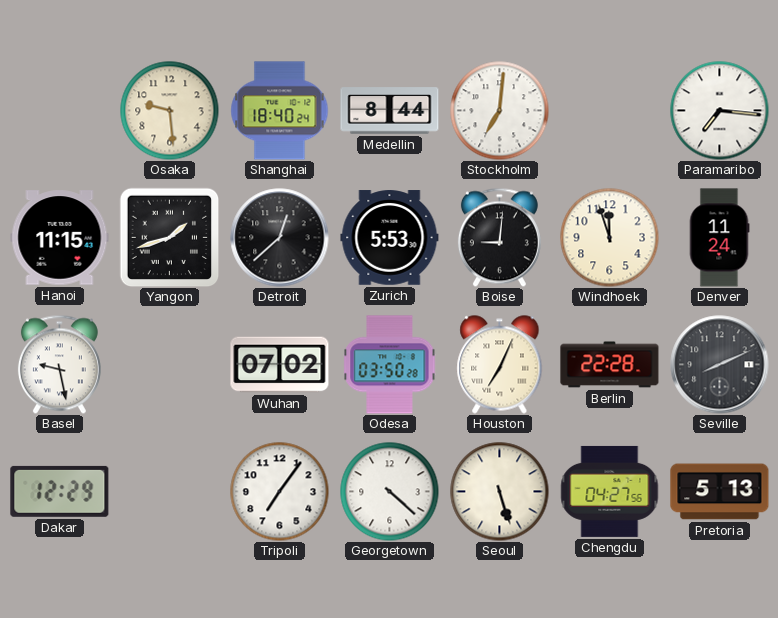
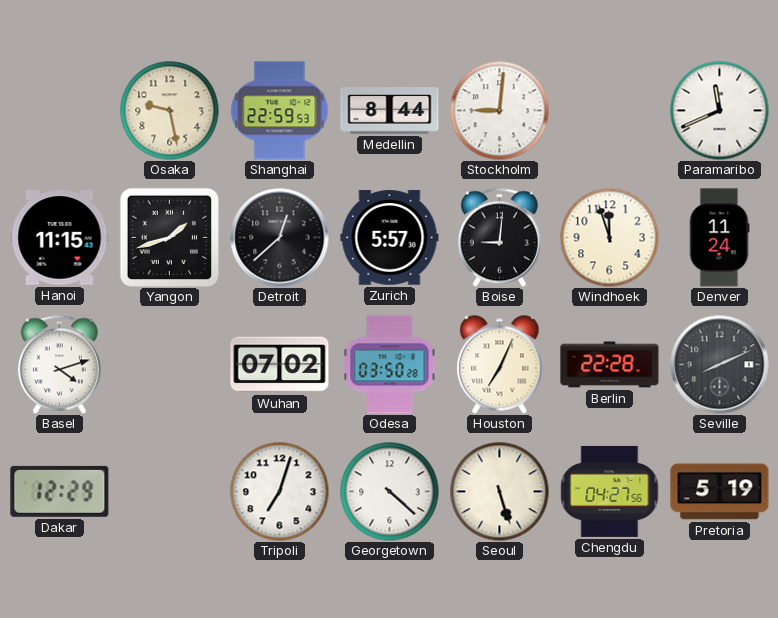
Osaka: 9:29 -> 9:28
Shanghai: 18:40 -> 22:59
Stockholm: 7:01 -> 9:01
Paramaribo: 7:16 -> 11:41
Zurich: 5:53 -> 5:57
Basel: 9:28 -> 4:12
Tripoli: 7:06 -> 7:03
Pretoria: 5:13 -> 5:19
